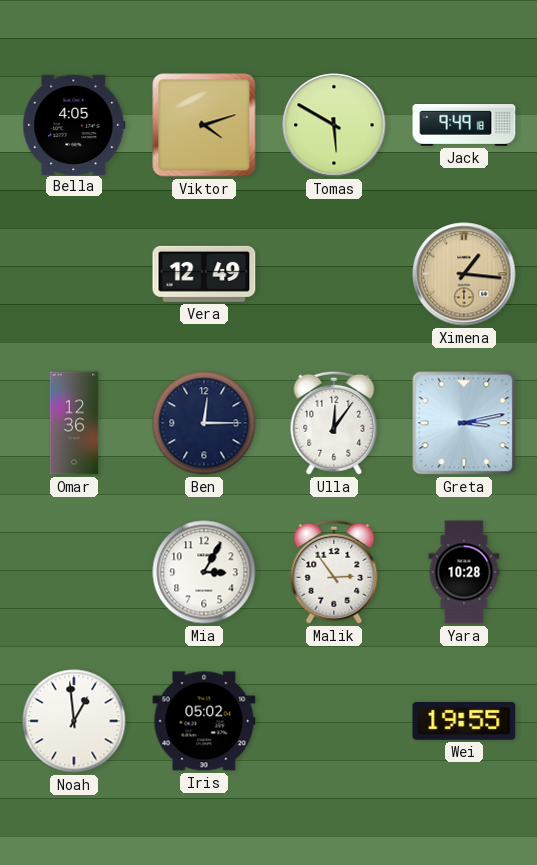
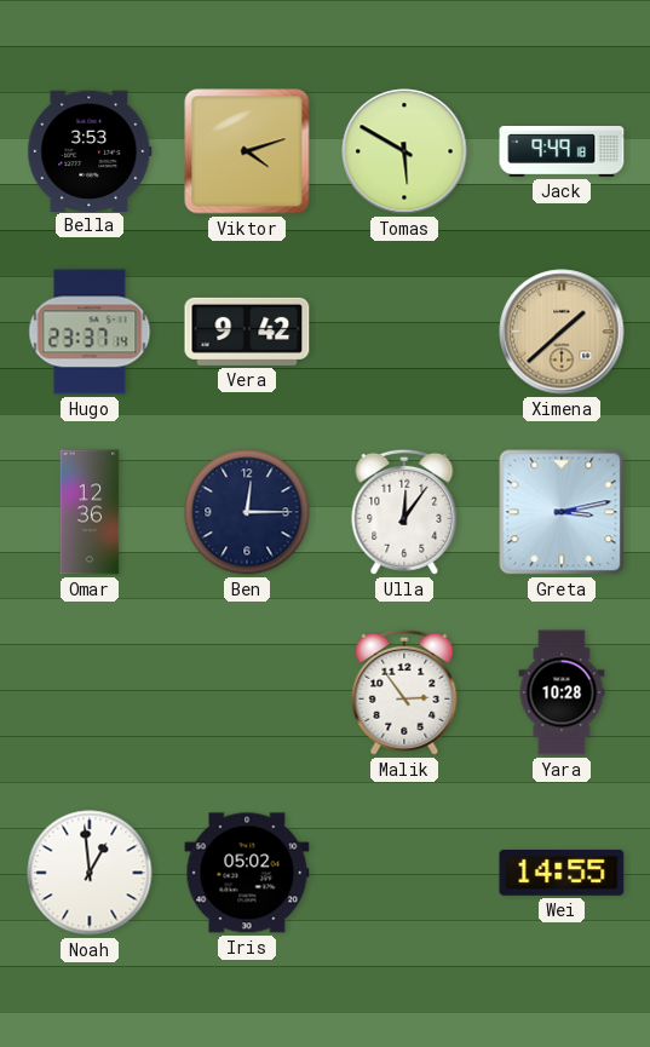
Bella: 4:05 -> 3:53
Hugo: none -> 23:37
Vera: 12:49 -> 9:42
Ximena: 1:16 -> 1:38
Mia: 3:05 -> none
Wei: 19:55 -> 14:55
